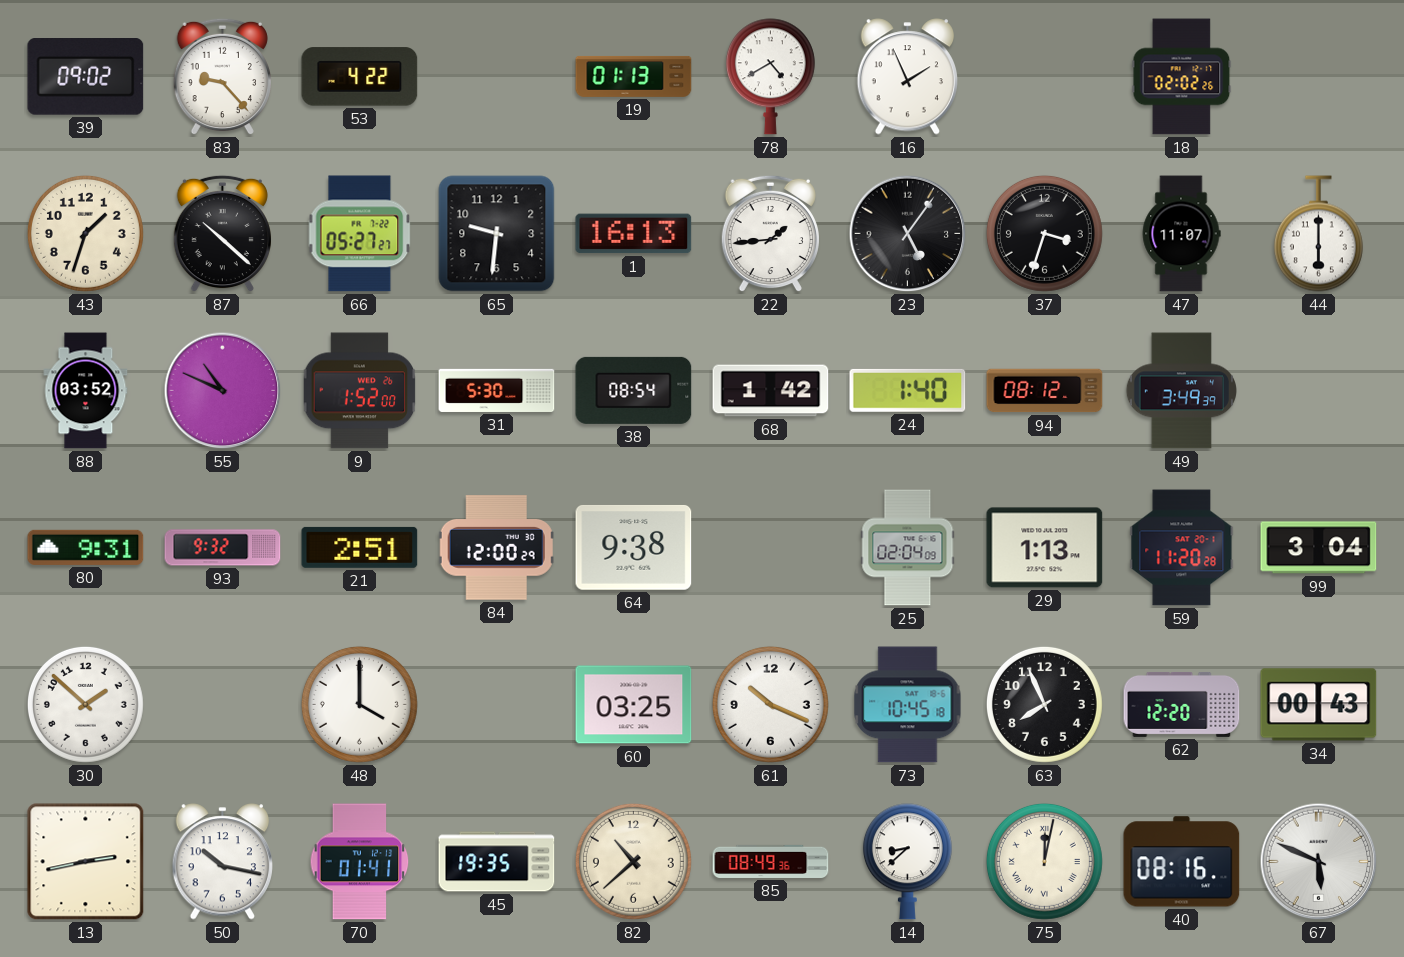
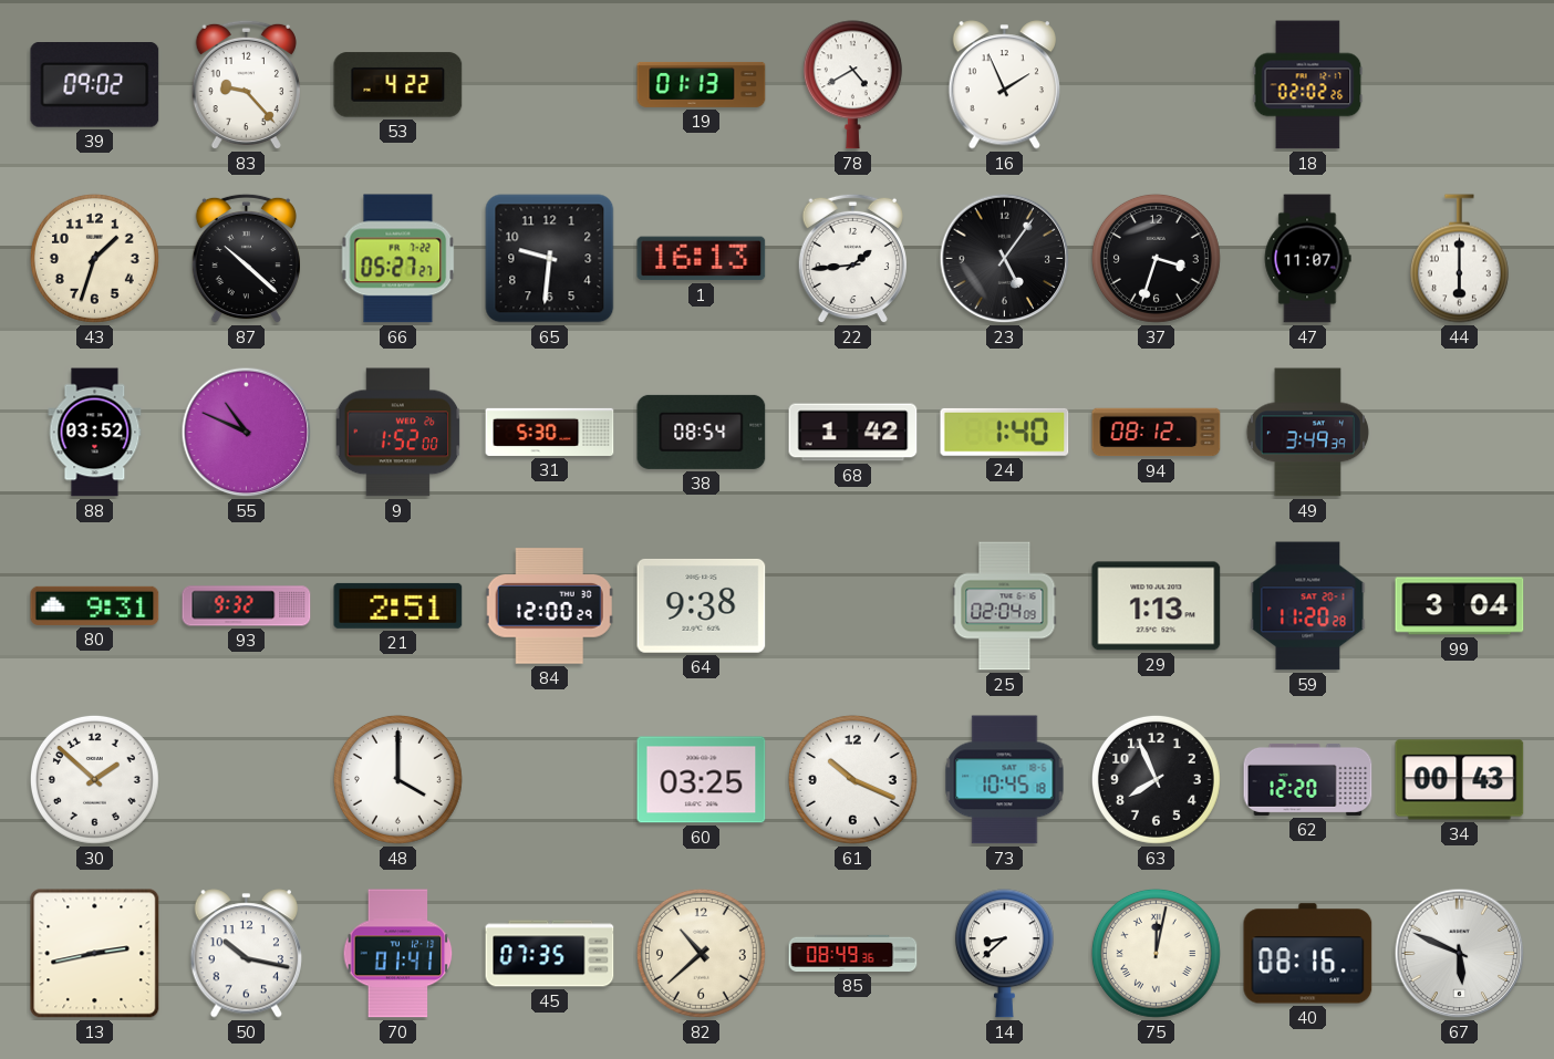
45: 19:35 -> 07:35
